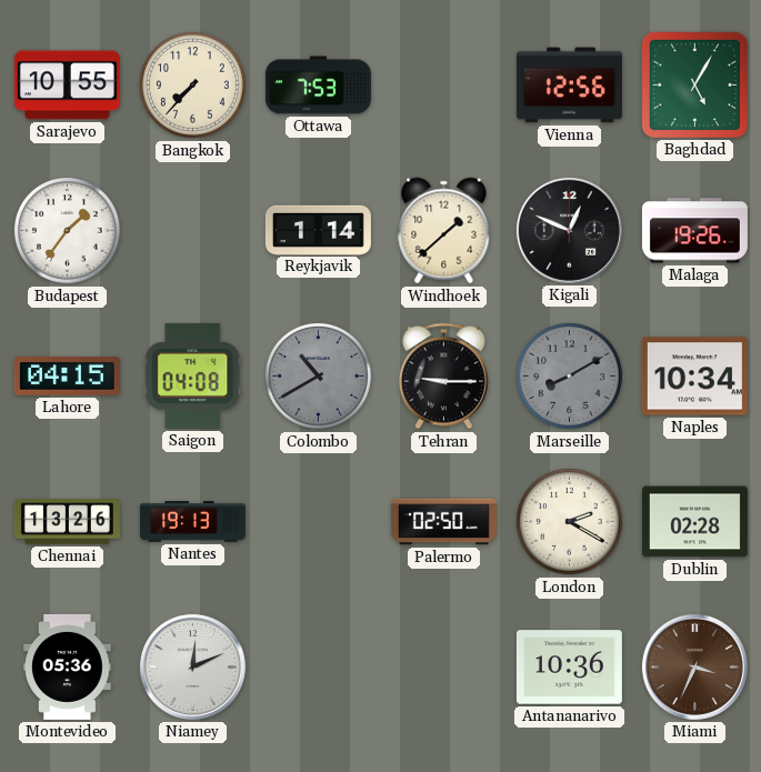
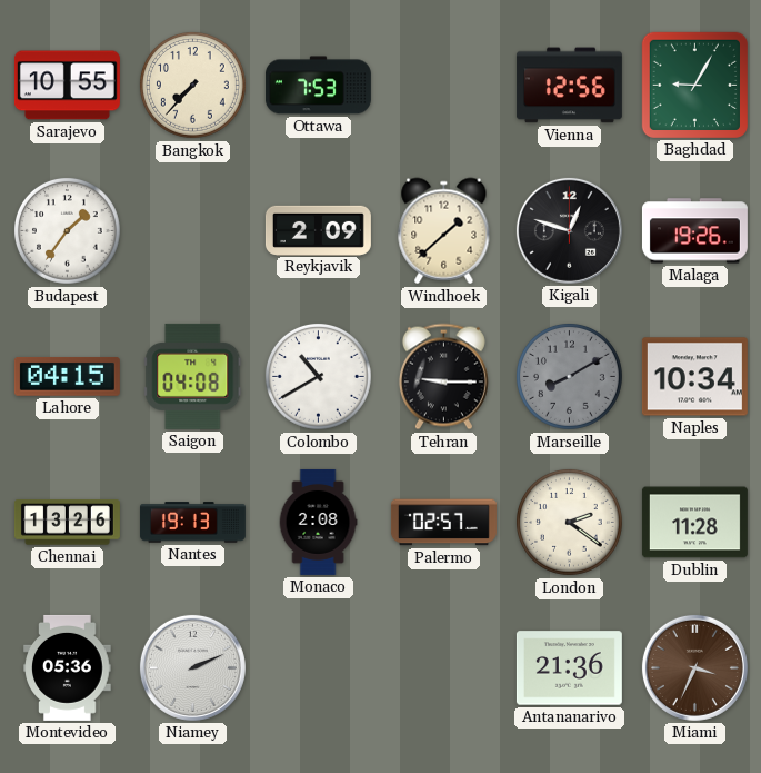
Baghdad: 5:05 -> 9:05
Reykjavik: 1:14 -> 2:09
Kigali: 12:49 -> 12:48
Colombo dial: grey -> white
Monaco: none -> 2:08
Palermo: 02:50 -> 02:57
London: 2:20 -> 2:21
Dublin: 02:28 -> 11:28
Niamey: 12:11 -> 2:11
Antananarivo: 10:36 -> 21:36
